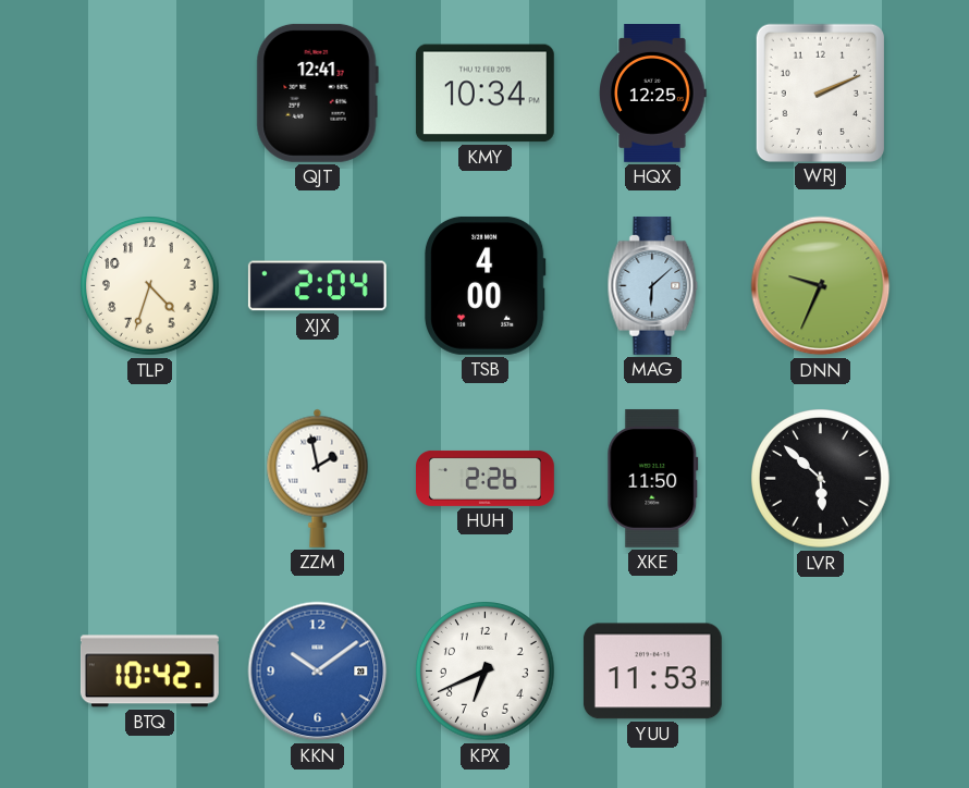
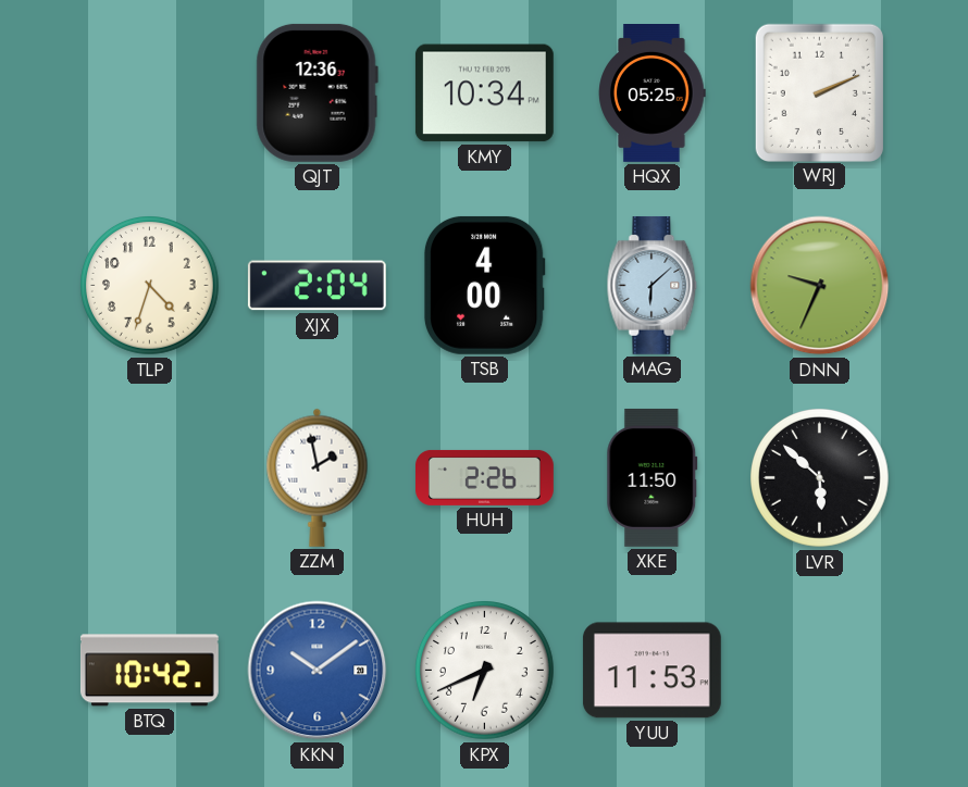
QJT: 12:41 -> 12:36
HQX: 12:25 -> 05:25
